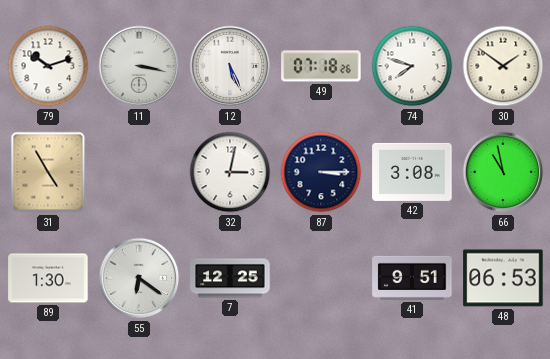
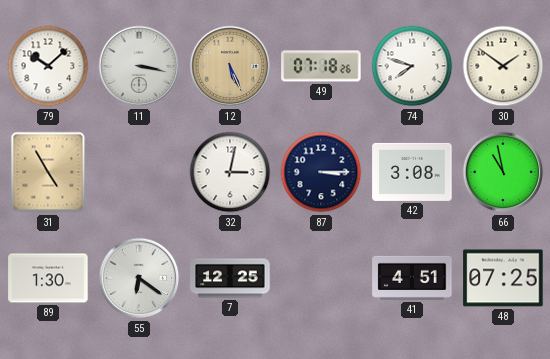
79: 10:12 -> 10:08
12 dial: white -> champagne
41: 9:51 -> 4:51
48: 06:53 -> 07:25
